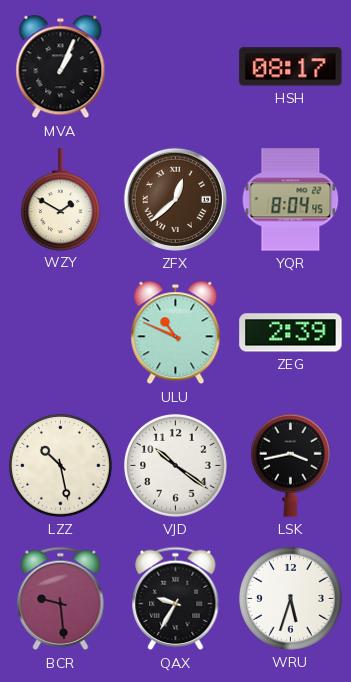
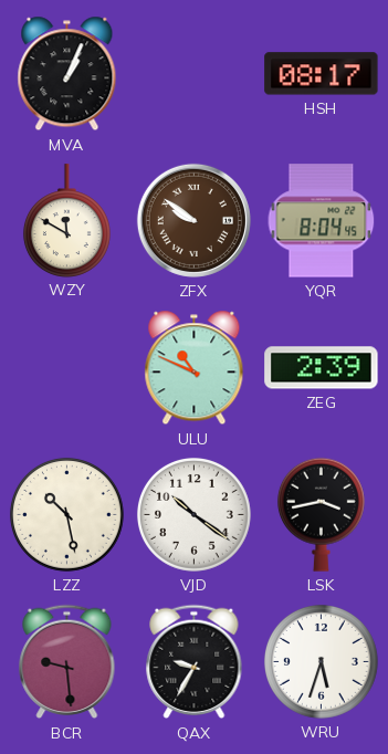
WZY: 1:50 -> 11:50
ZFX: 12:38 -> 9:51
